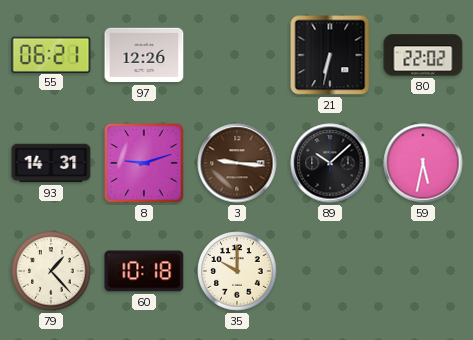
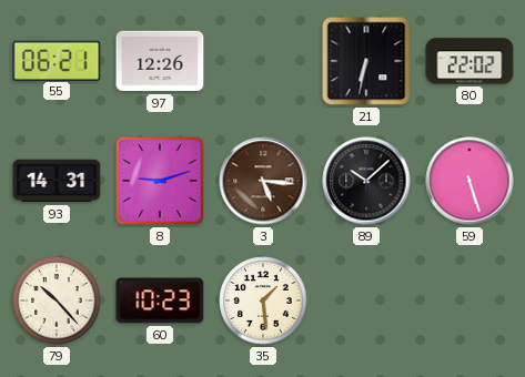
3: 9:16 -> 5:16
59: 5:32 -> 5:27
79: 1:23 -> 10:23
60: 10:18 -> 10:23
35: 10:00 -> 1:29
